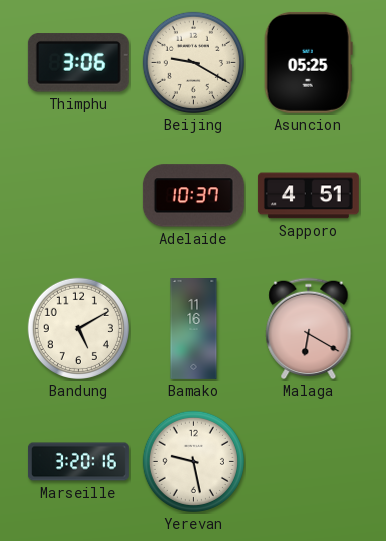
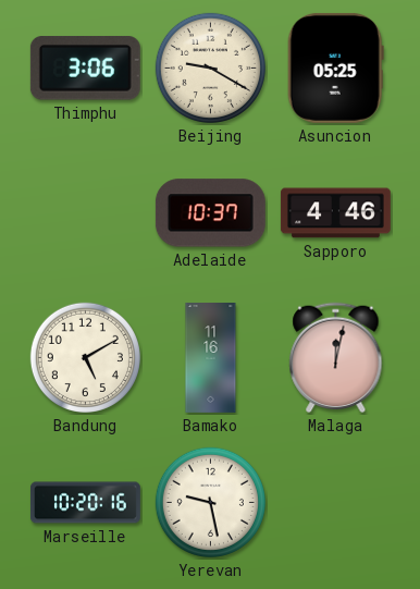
Sapporo: 4:51 -> 4:46
Malaga: 6:20 -> 12:02
Marseille: 3:20 -> 10:20
